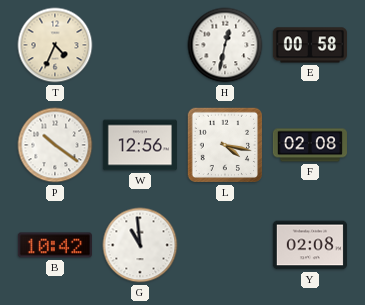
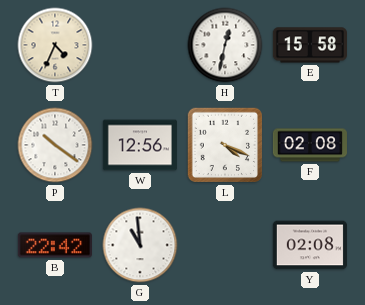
E: 00:58 -> 15:58
L: 4:17 -> 4:19
B: 10:42 -> 22:42
